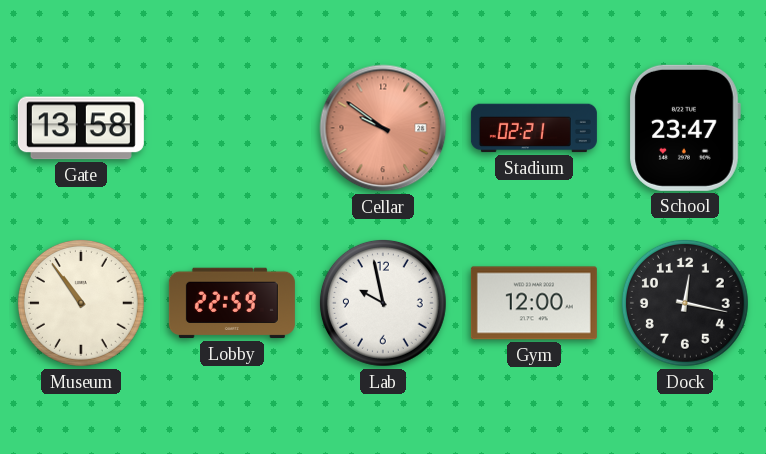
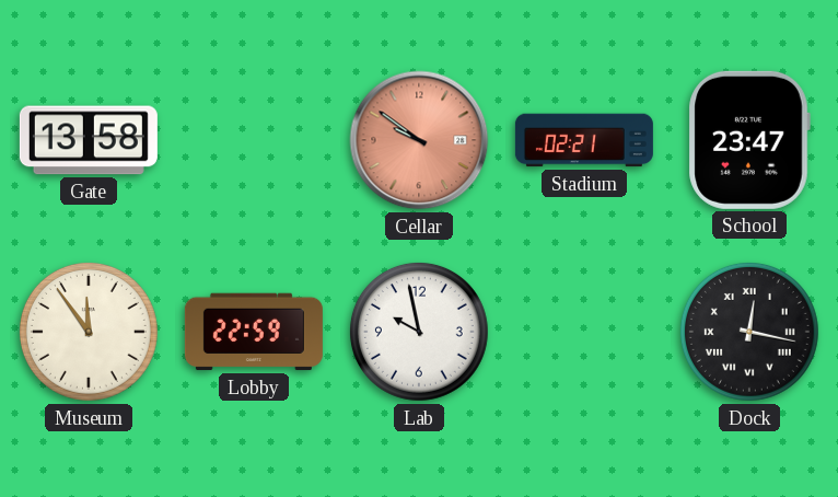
Museum: 10:54 -> 11:54
Gym: 12:00 -> none
Dock numerals: Arabic -> Roman
